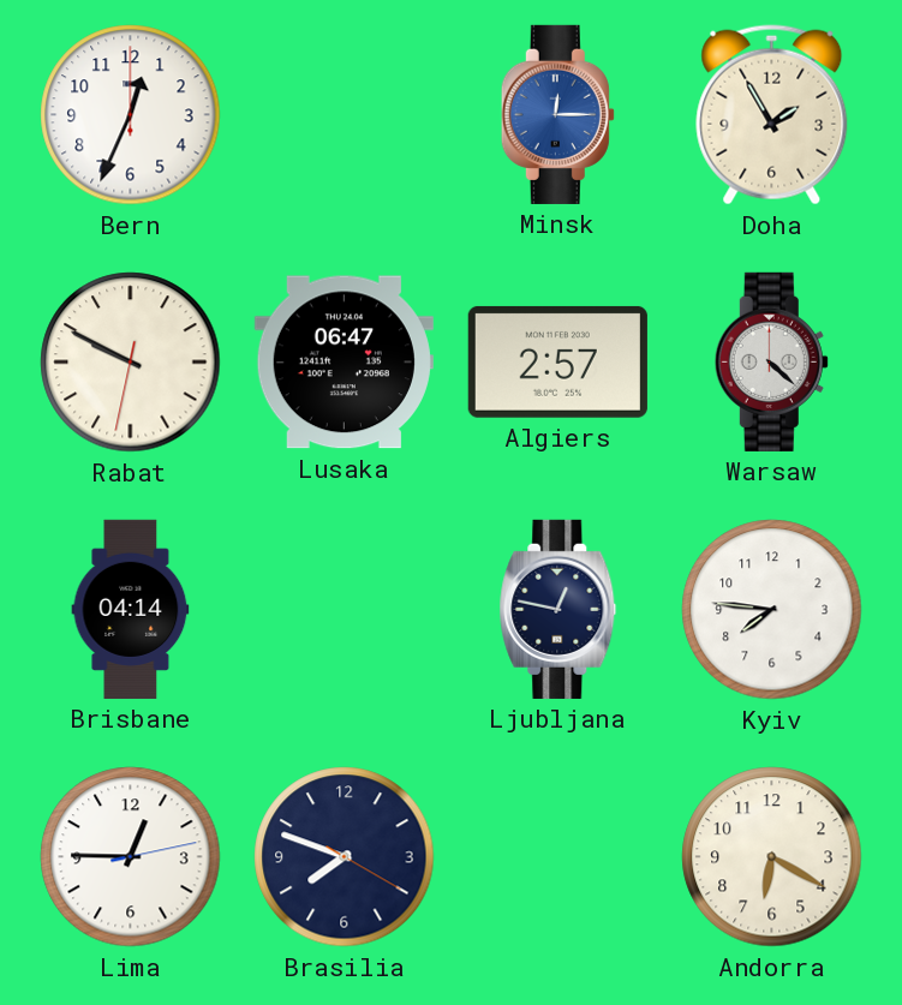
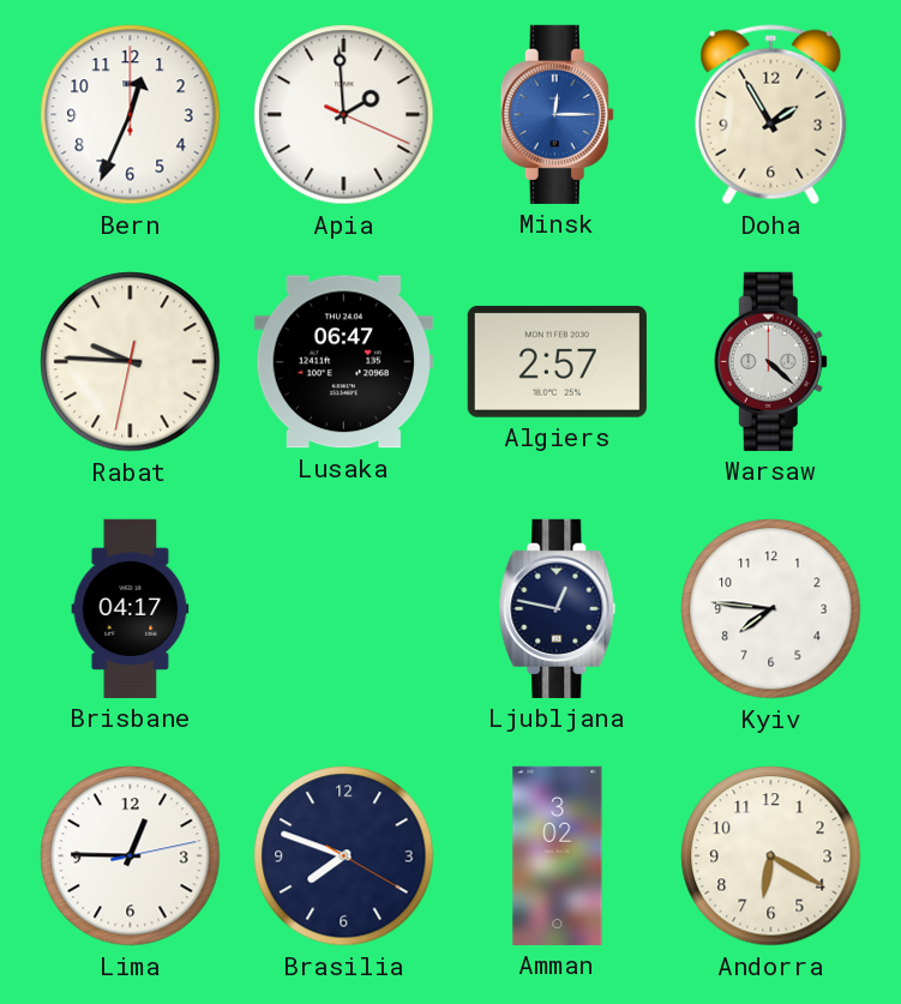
Apia: none -> 1:59
Rabat: 9:49 -> 9:45
Brisbane: 04:14 -> 04:17
Amman: none -> 3:02
